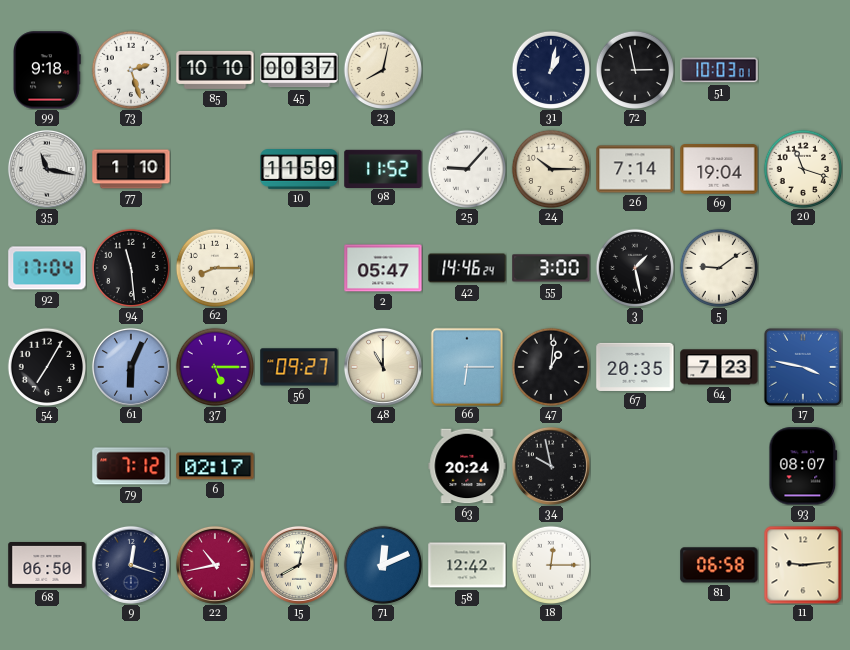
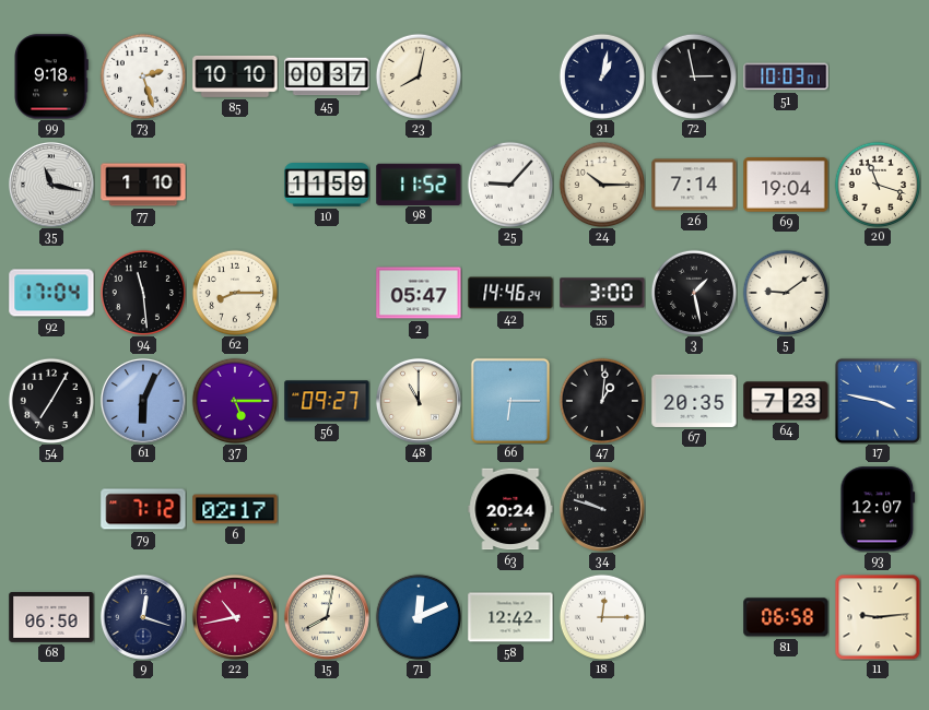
34: 9:58 -> 9:48
93: 08:07 -> 12:07
